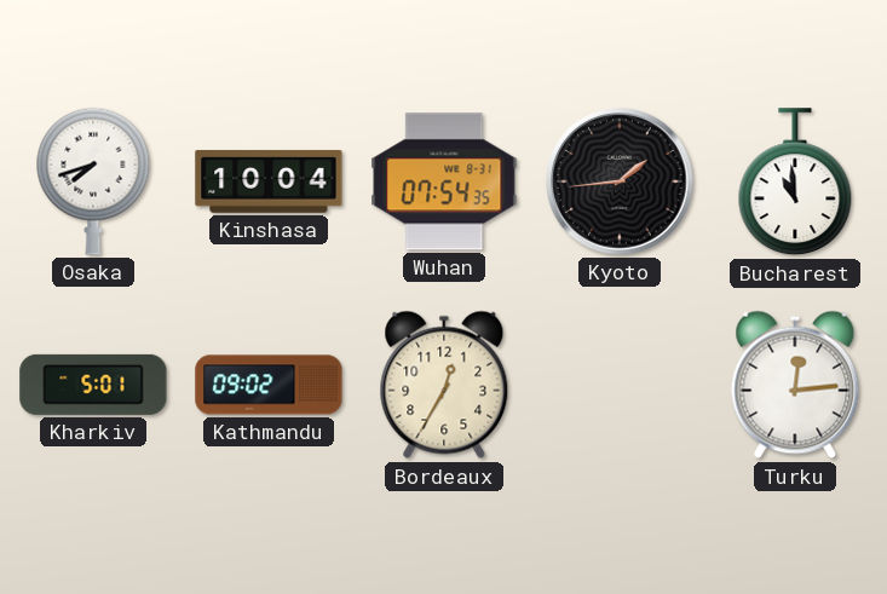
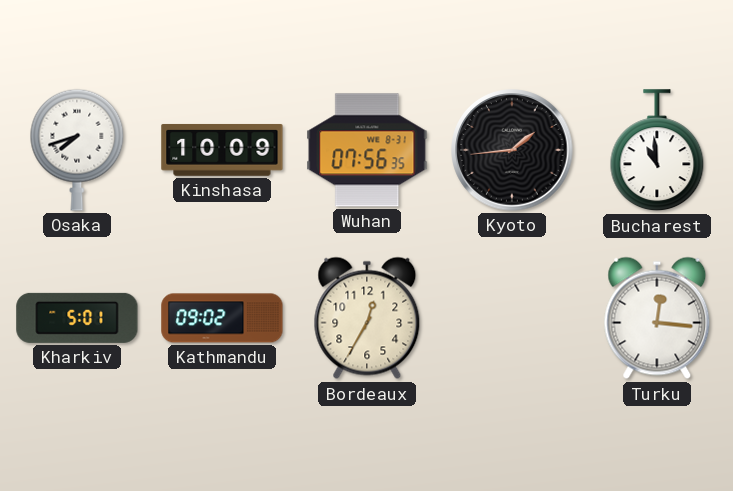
Kinshasa: 10:04 -> 10:09
Wuhan: 07:54 -> 07:56
Turku: 12:14 -> 12:16
